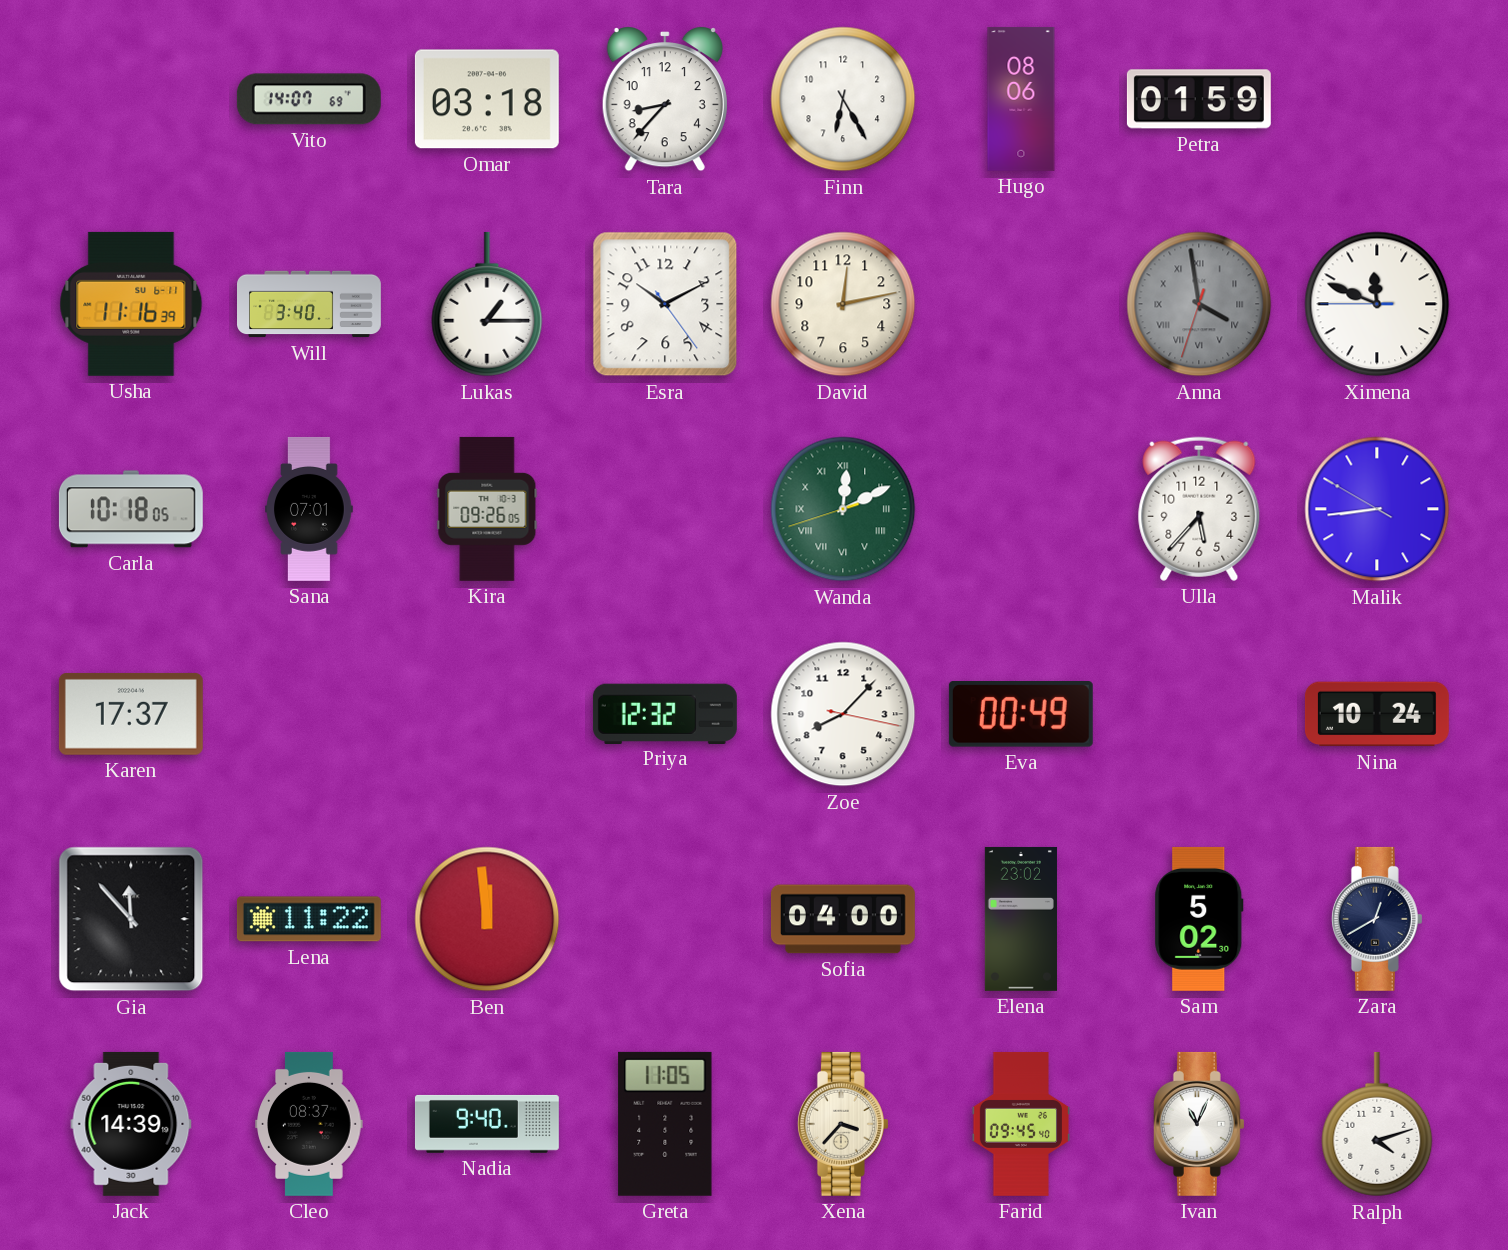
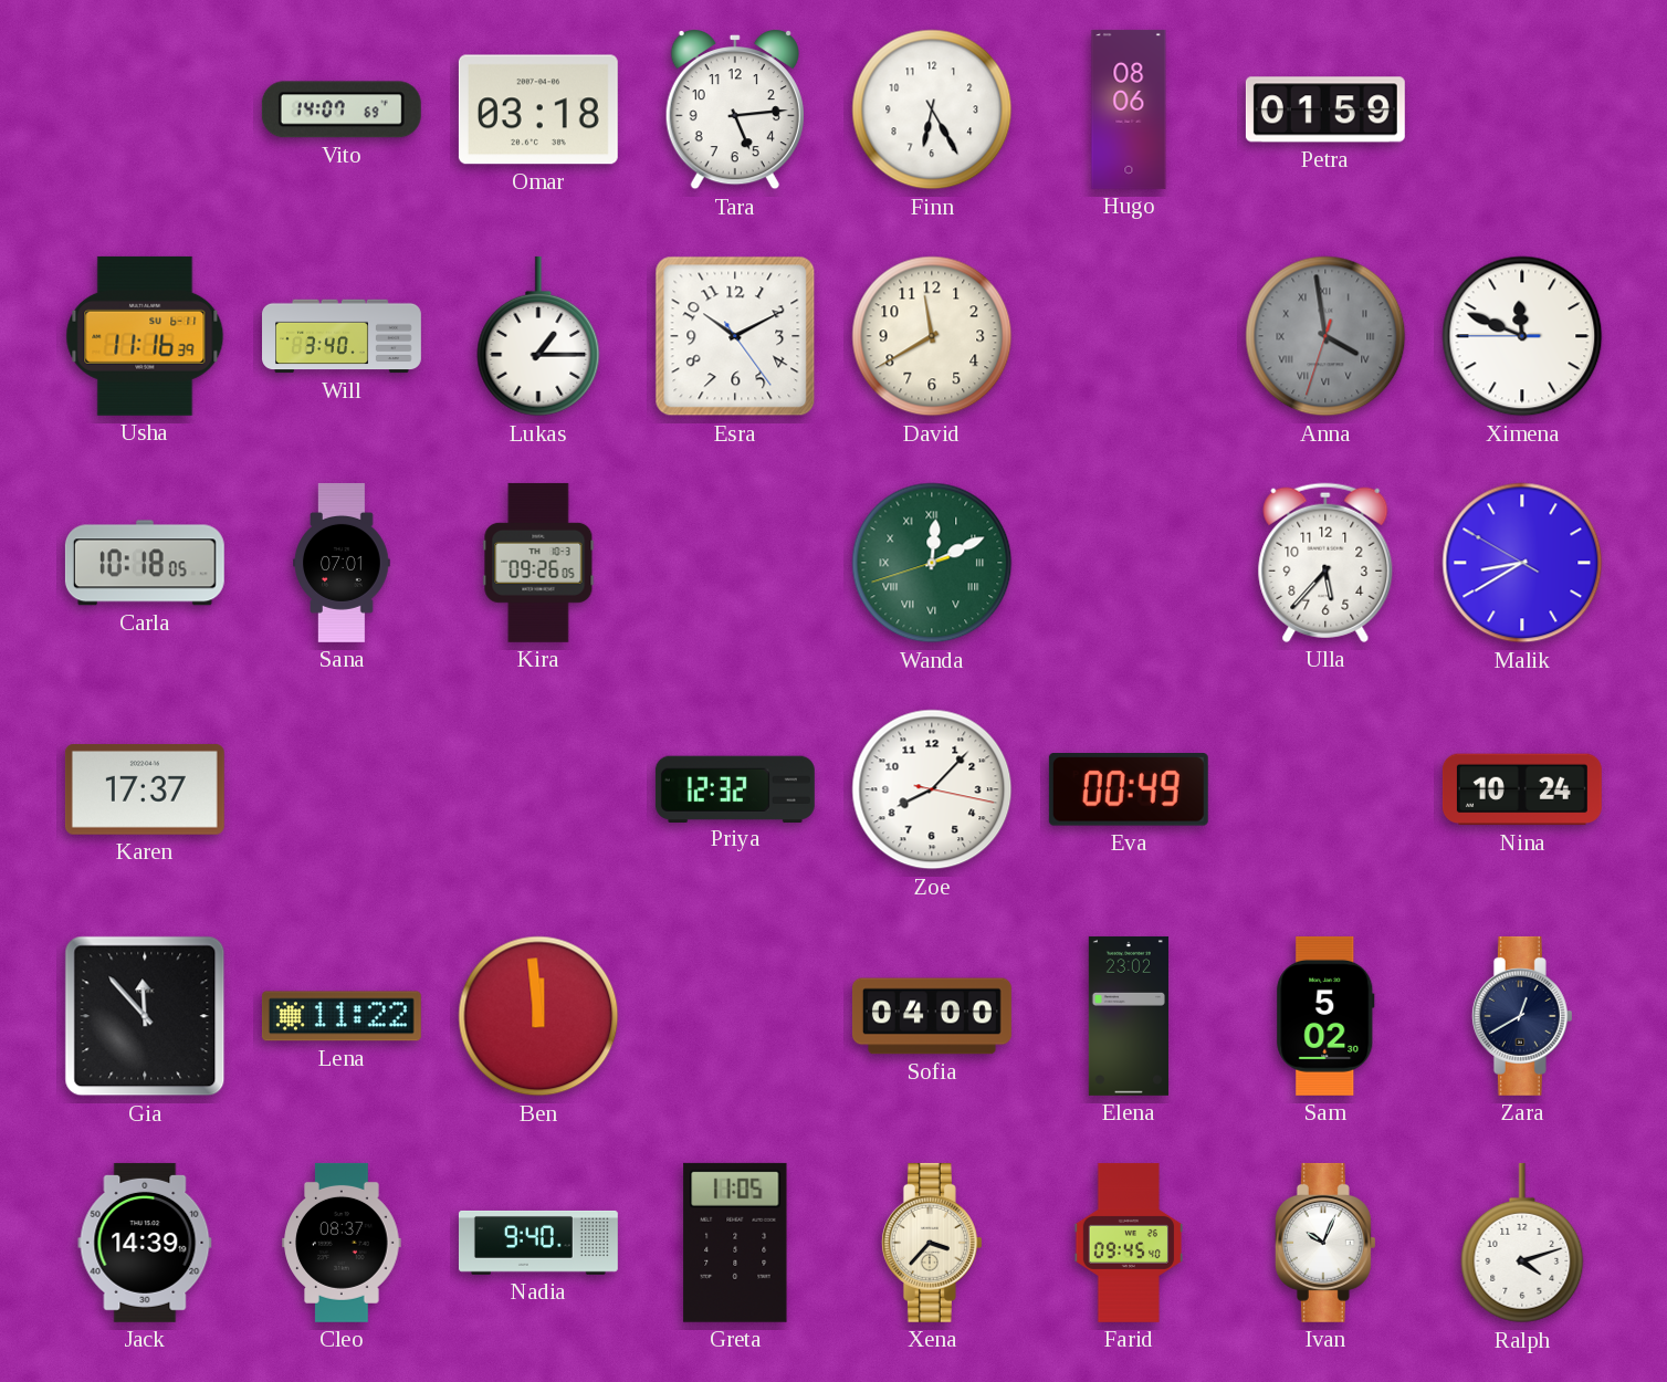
Tara: 8:37 -> 5:14
David: 12:13 -> 11:40
Malik: 8:43 -> 8:39
Ivan: 11:04 -> 10:04
